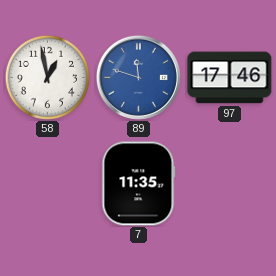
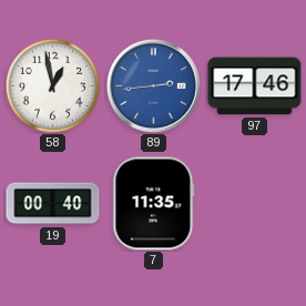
89: 11:48 -> 2:44
19: none -> 00:40
